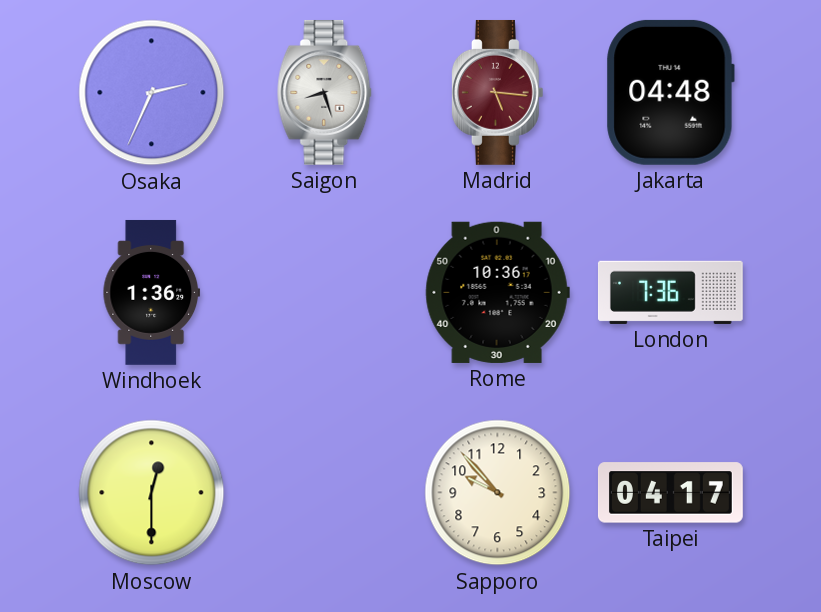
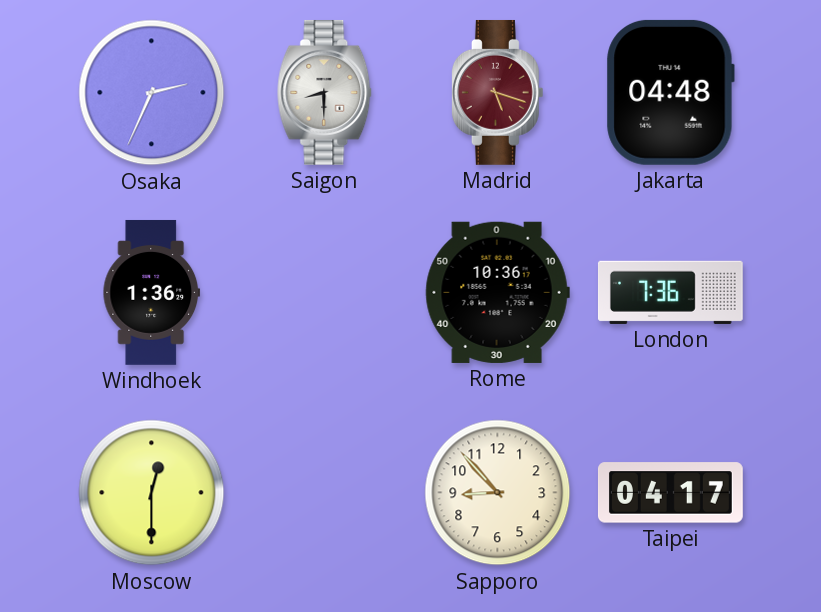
Saigon: 8:27 -> 8:30
Madrid: 5:16 -> 5:18
Sapporo: 9:53 -> 8:53
